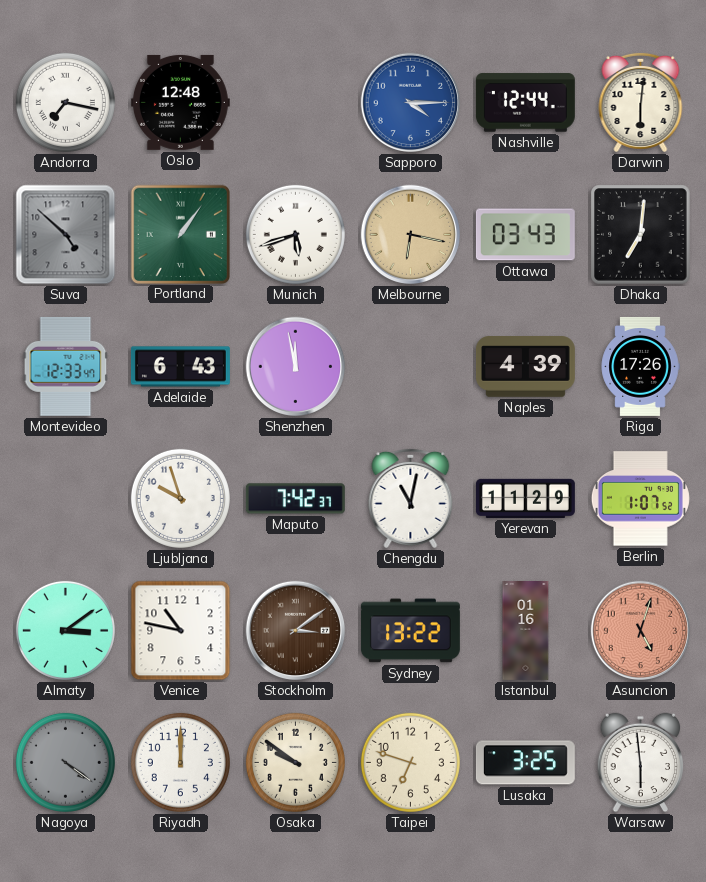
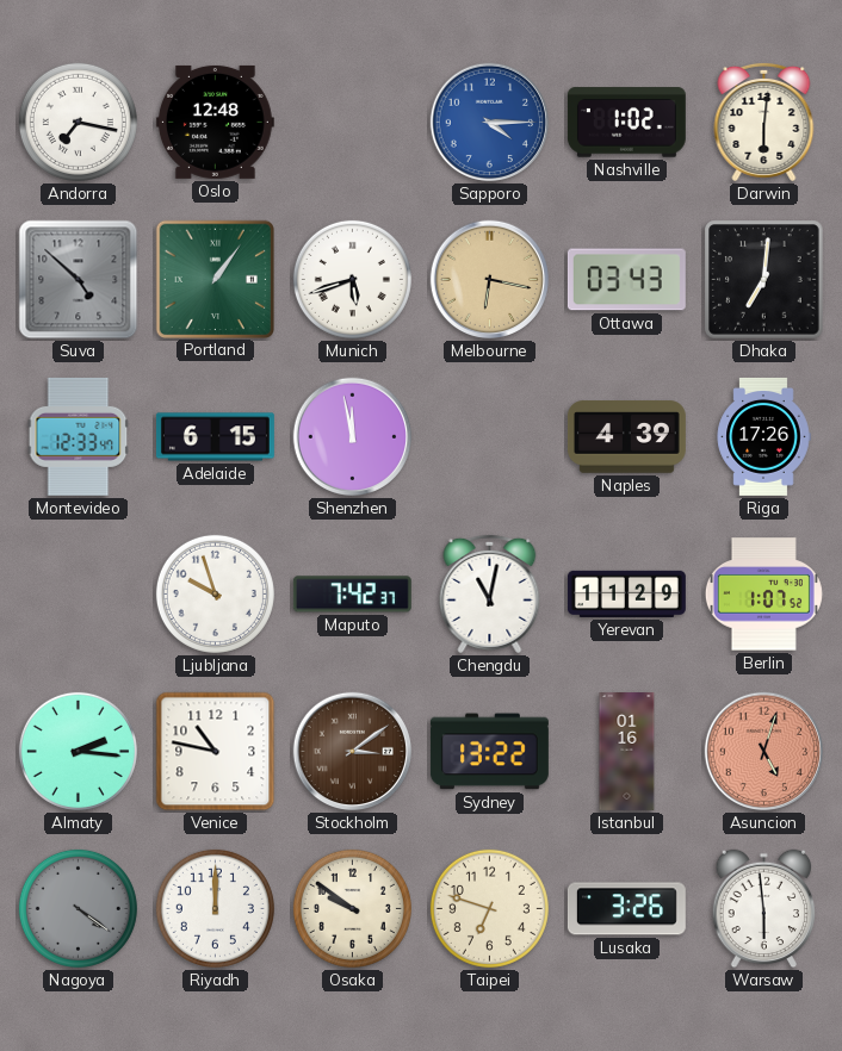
Nashville: 12:44 -> 1:02
Adelaide: 6:43 -> 6:15
Almaty: 3:09 -> 2:16
Lusaka: 3:25 -> 3:26
